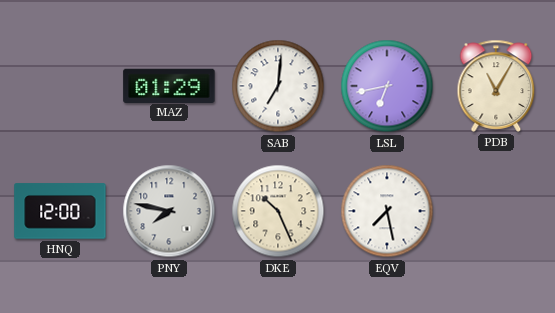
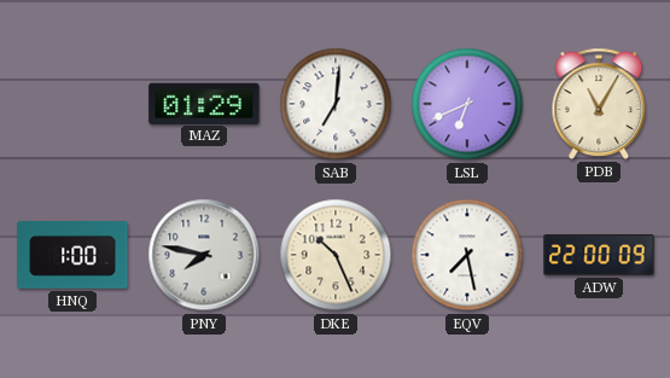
LSL: 6:43 -> 6:41
HNQ: 12:00 -> 1:00
ADW: none -> 22:00
